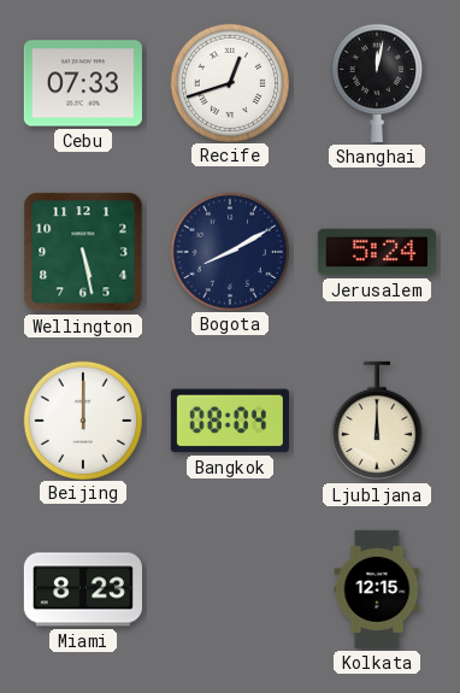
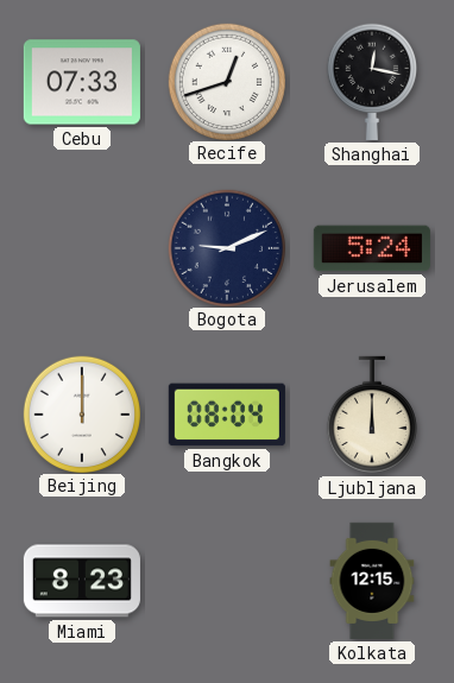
Shanghai: 12:02 -> 12:17
Wellington: 5:28 -> none
Bogota: 8:10 -> 9:11
